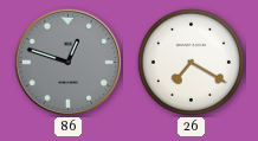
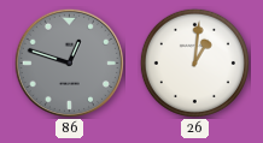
26: 7:20 -> 1:01
